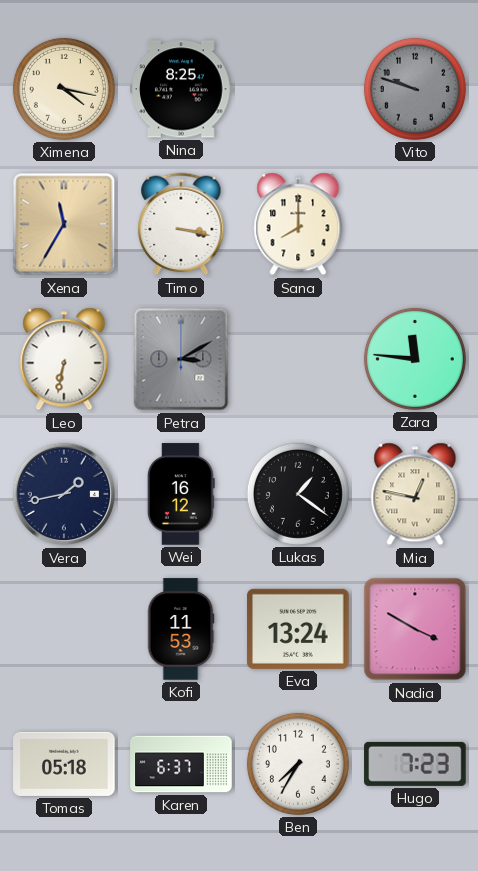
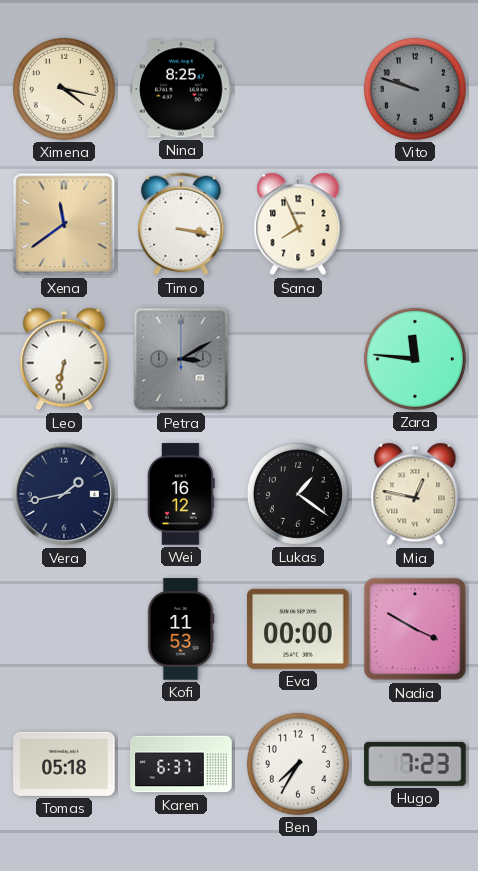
Xena: 11:35 -> 11:39
Sana: 8:00 -> 7:56
Eva: 13:24 -> 00:00
